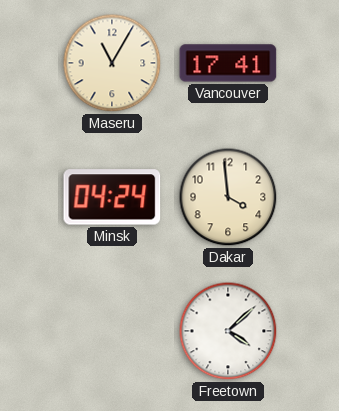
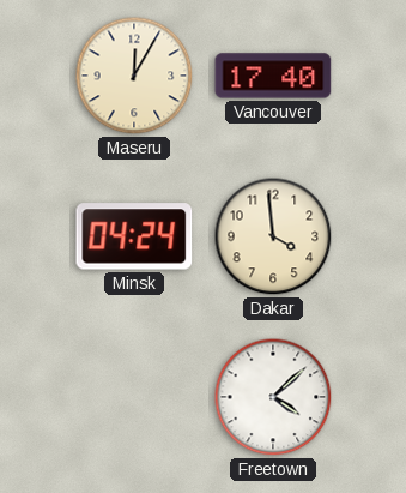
Maseru: 11:05 -> 12:05
Vancouver: 17:41 -> 17:40
